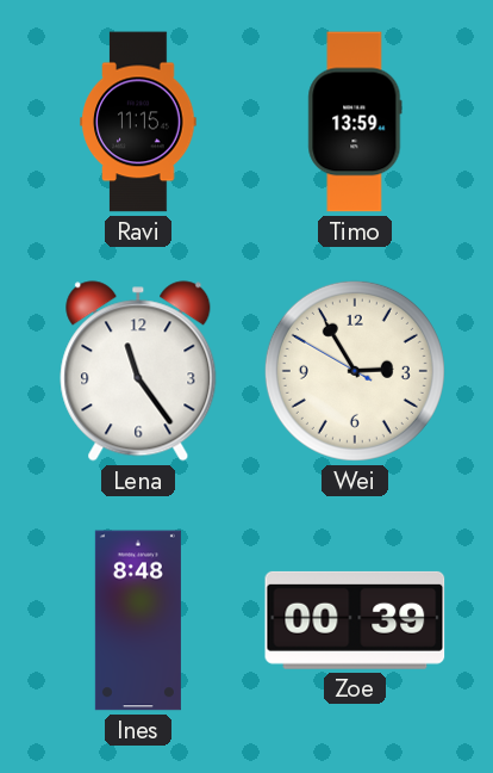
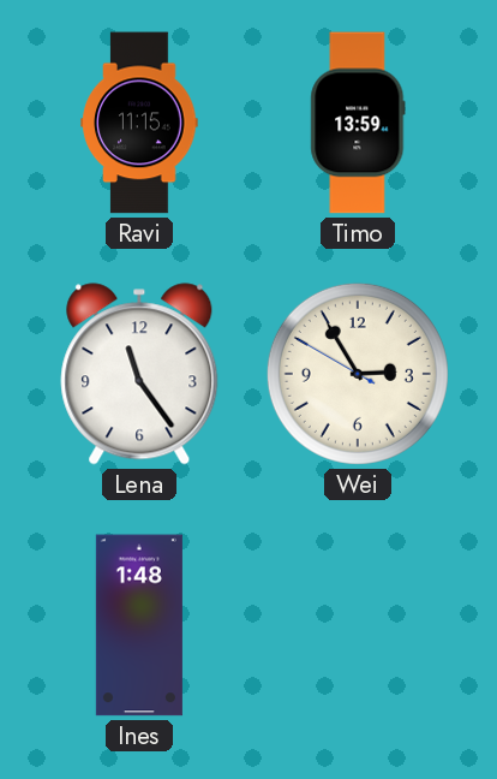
Ines: 8:48 -> 1:48
Zoe: 00:39 -> none
